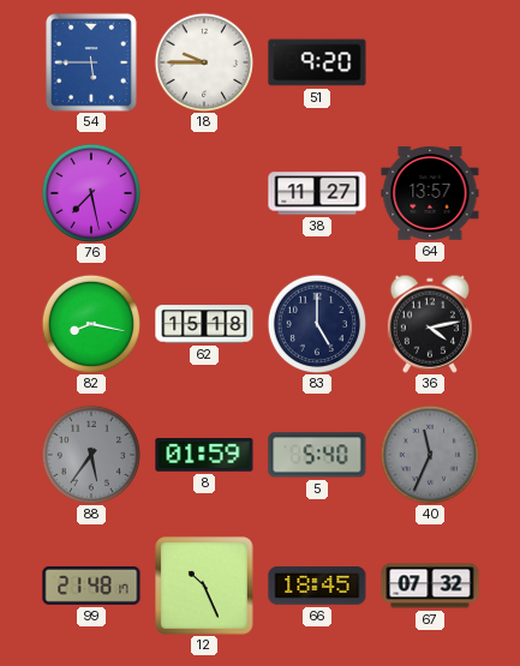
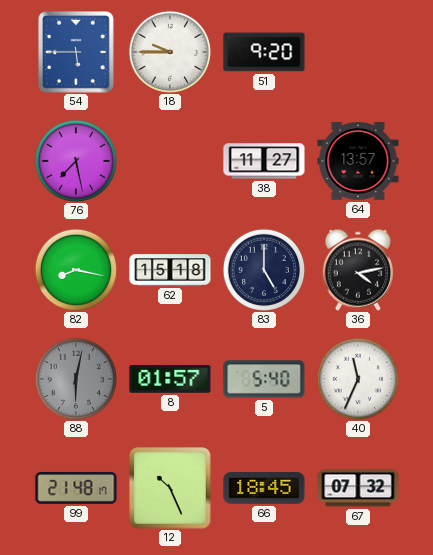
88: 5:36 -> 6:02
8: 01:59 -> 01:57
40 dial: grey -> white
